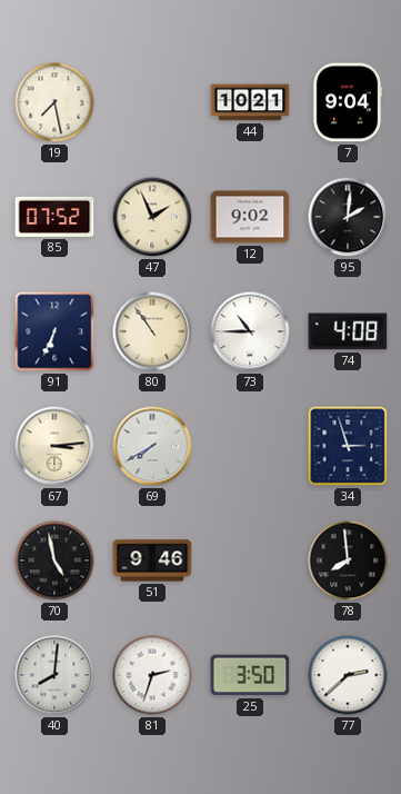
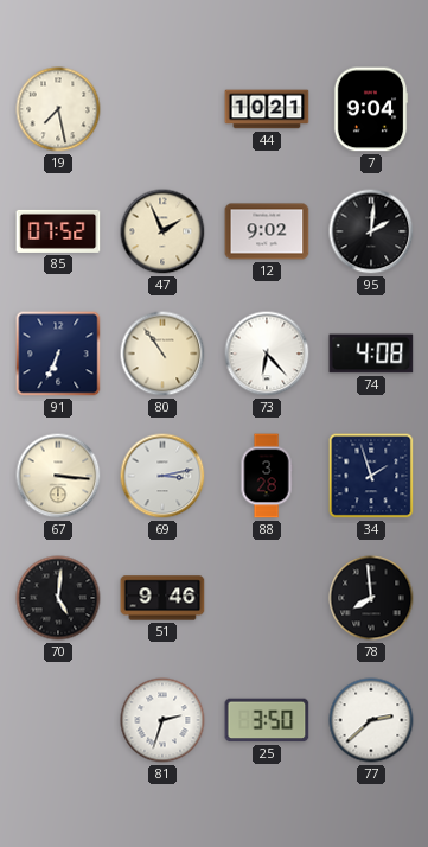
73: 10:45 -> 6:23
67: 3:14 -> 3:16
69: 7:40 -> 3:13
88: none -> 3:28
34: 2:57 -> 1:57
70: 4:58 -> 5:01
40: 8:01 -> none
